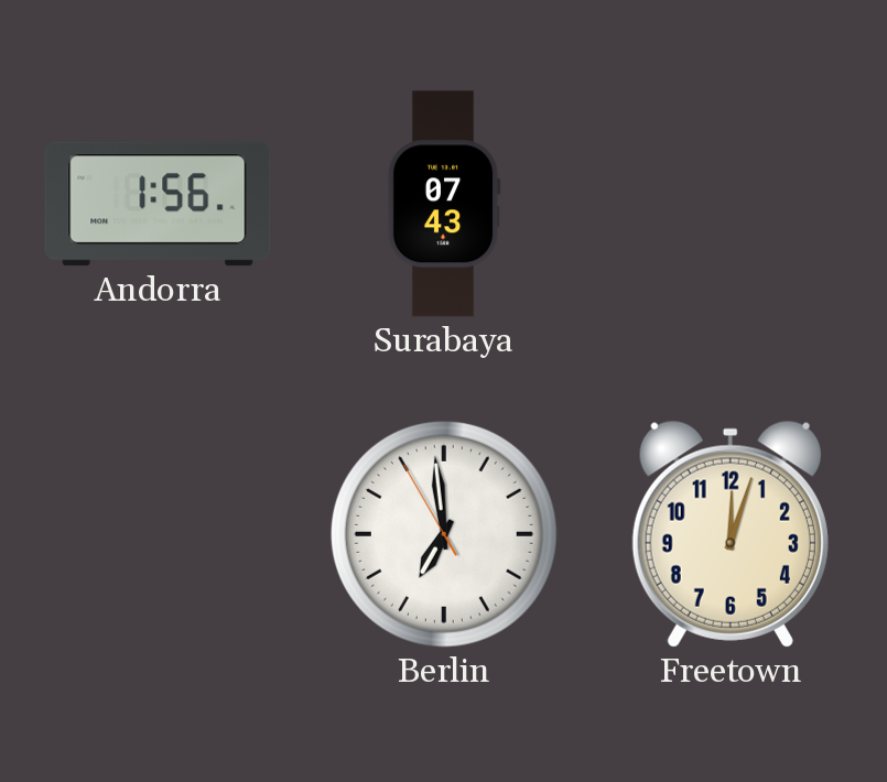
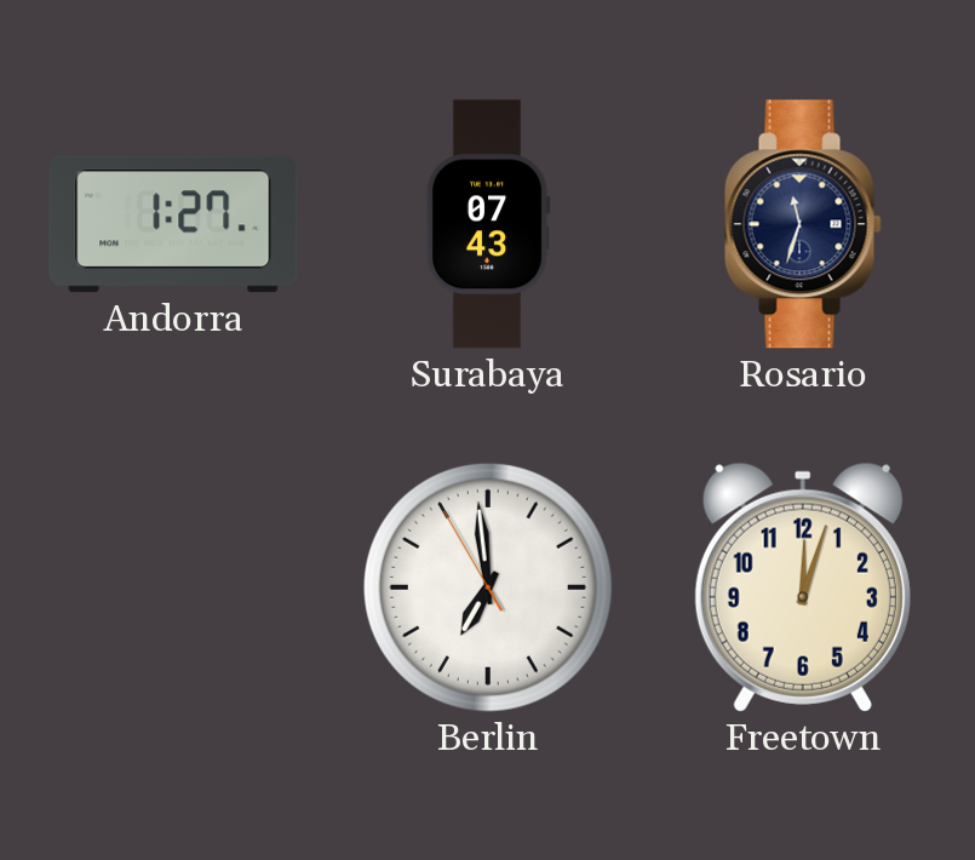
Andorra: 1:56 -> 1:27
Rosario: none -> 11:33
